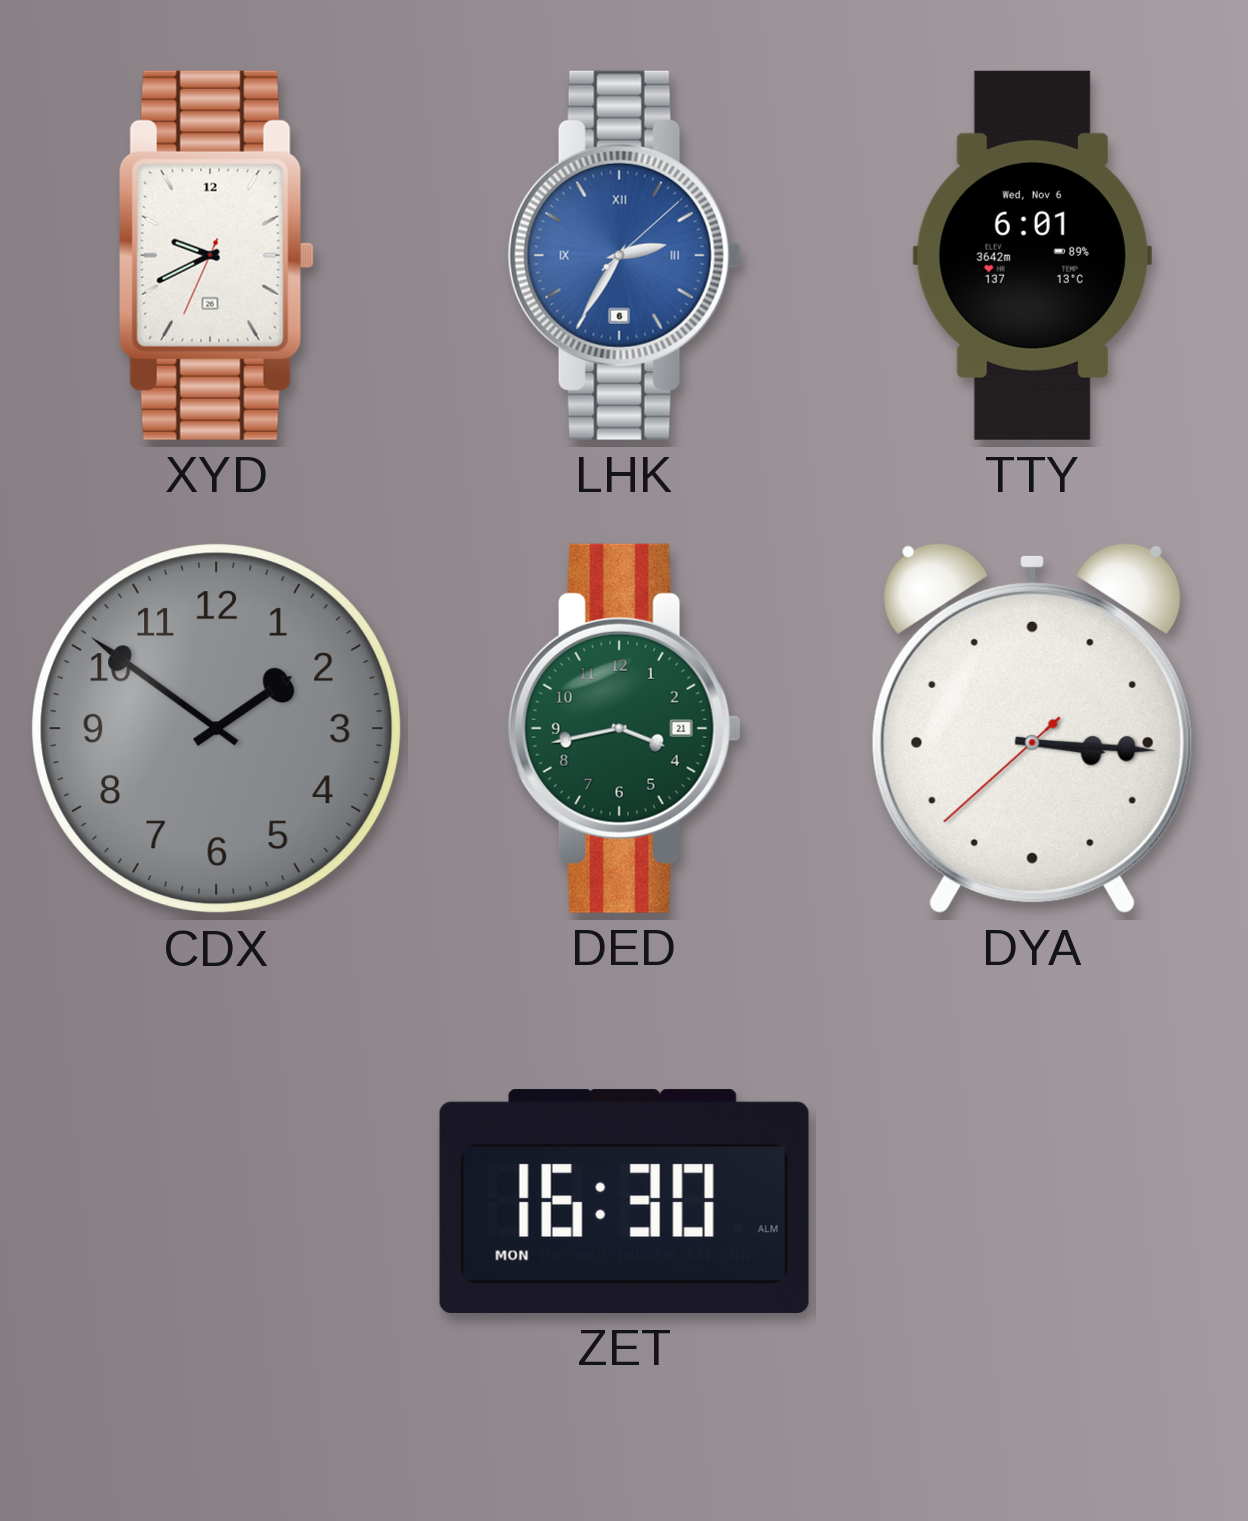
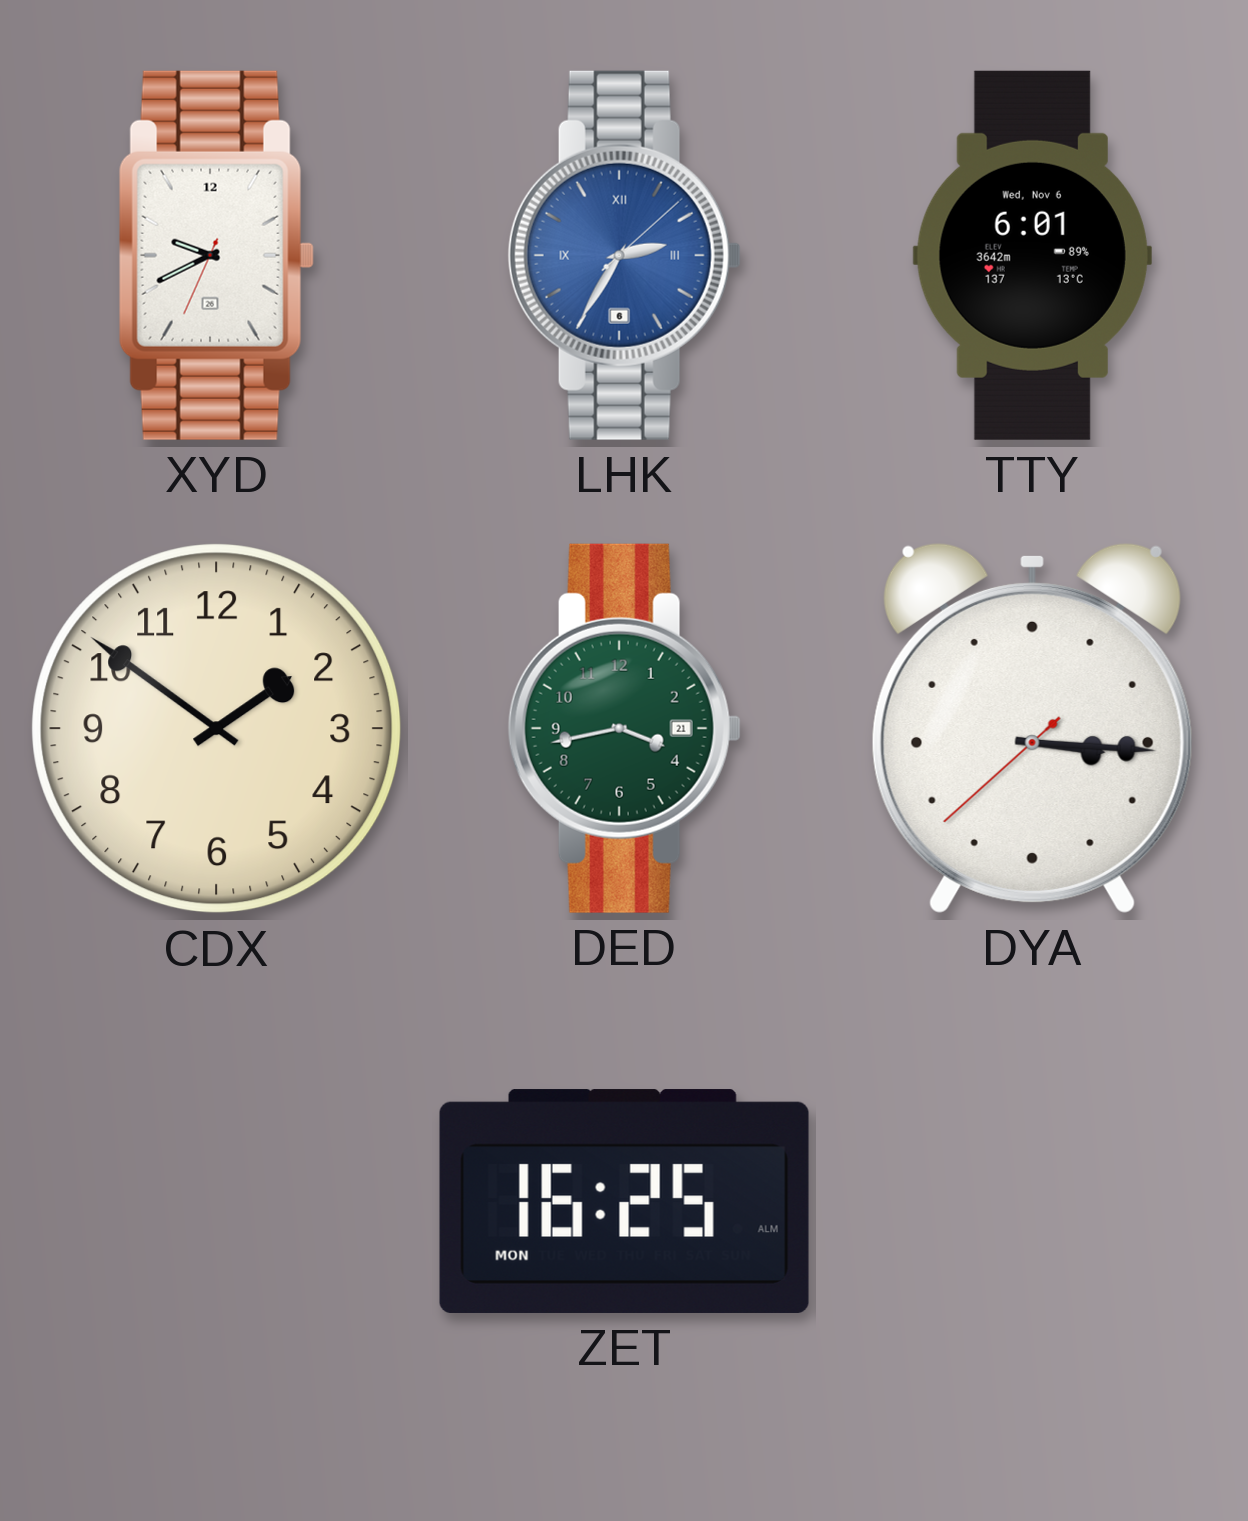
CDX dial: grey -> cream
ZET: 16:30 -> 16:25
